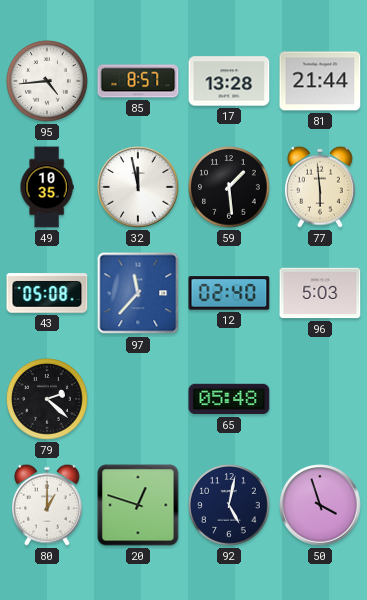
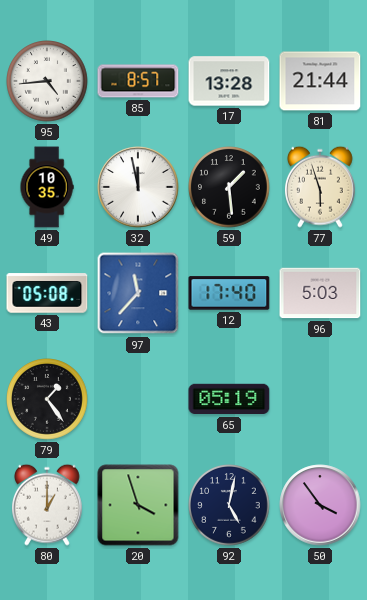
77: 5:59 -> 5:57
12: 02:40 -> 17:40
79: 2:22 -> 1:24
65: 05:48 -> 05:19
20: 12:48 -> 3:57
50: 3:57 -> 3:54
